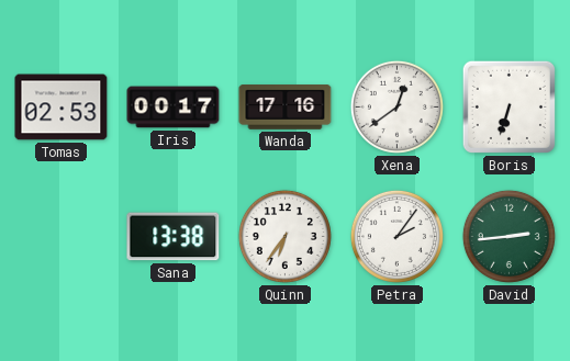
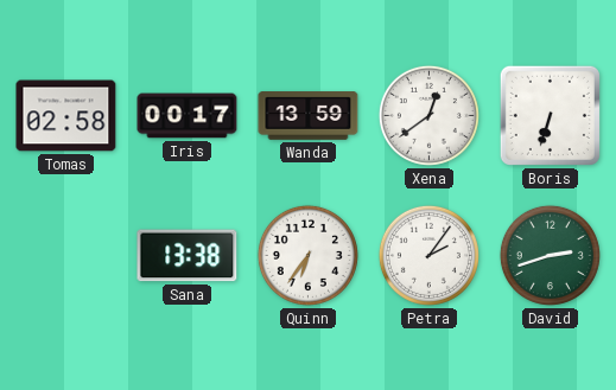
Tomas: 02:53 -> 02:58
Wanda: 17:16 -> 13:59
David: 2:44 -> 2:42
